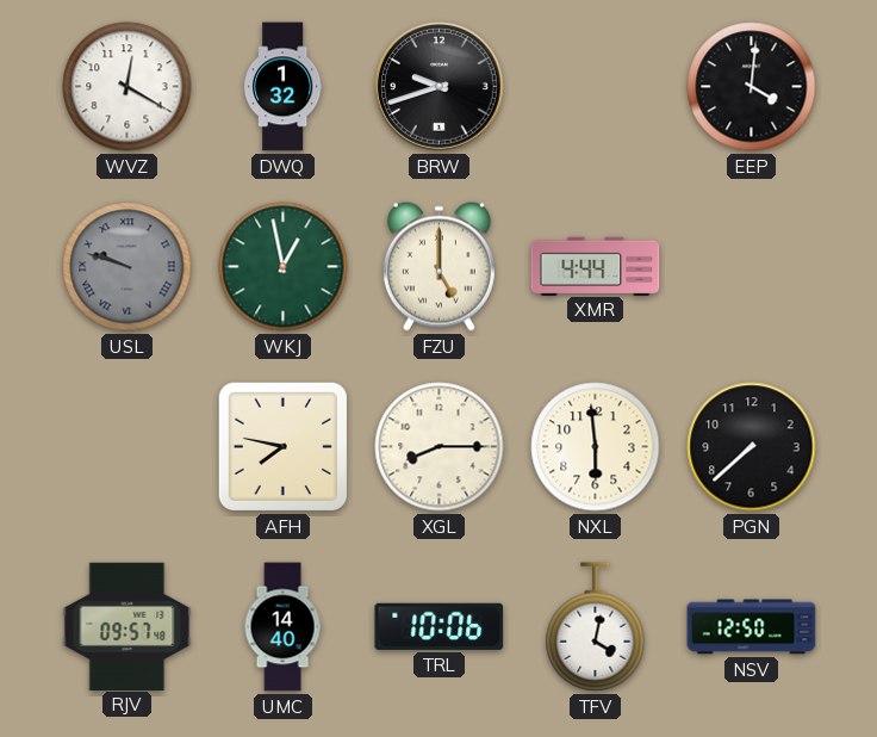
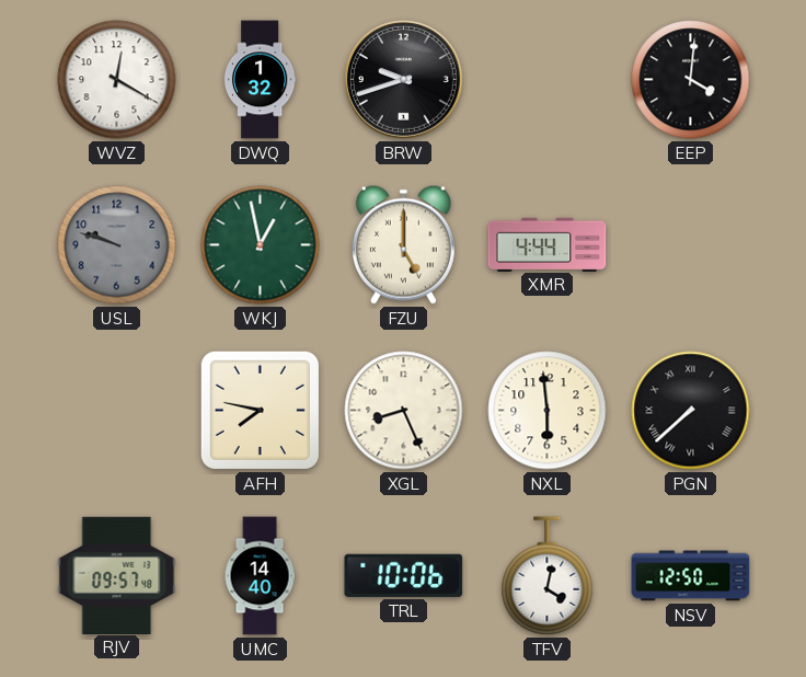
USL numerals: Roman -> Arabic
XGL: 8:15 -> 8:26
PGN numerals: Arabic -> Roman
